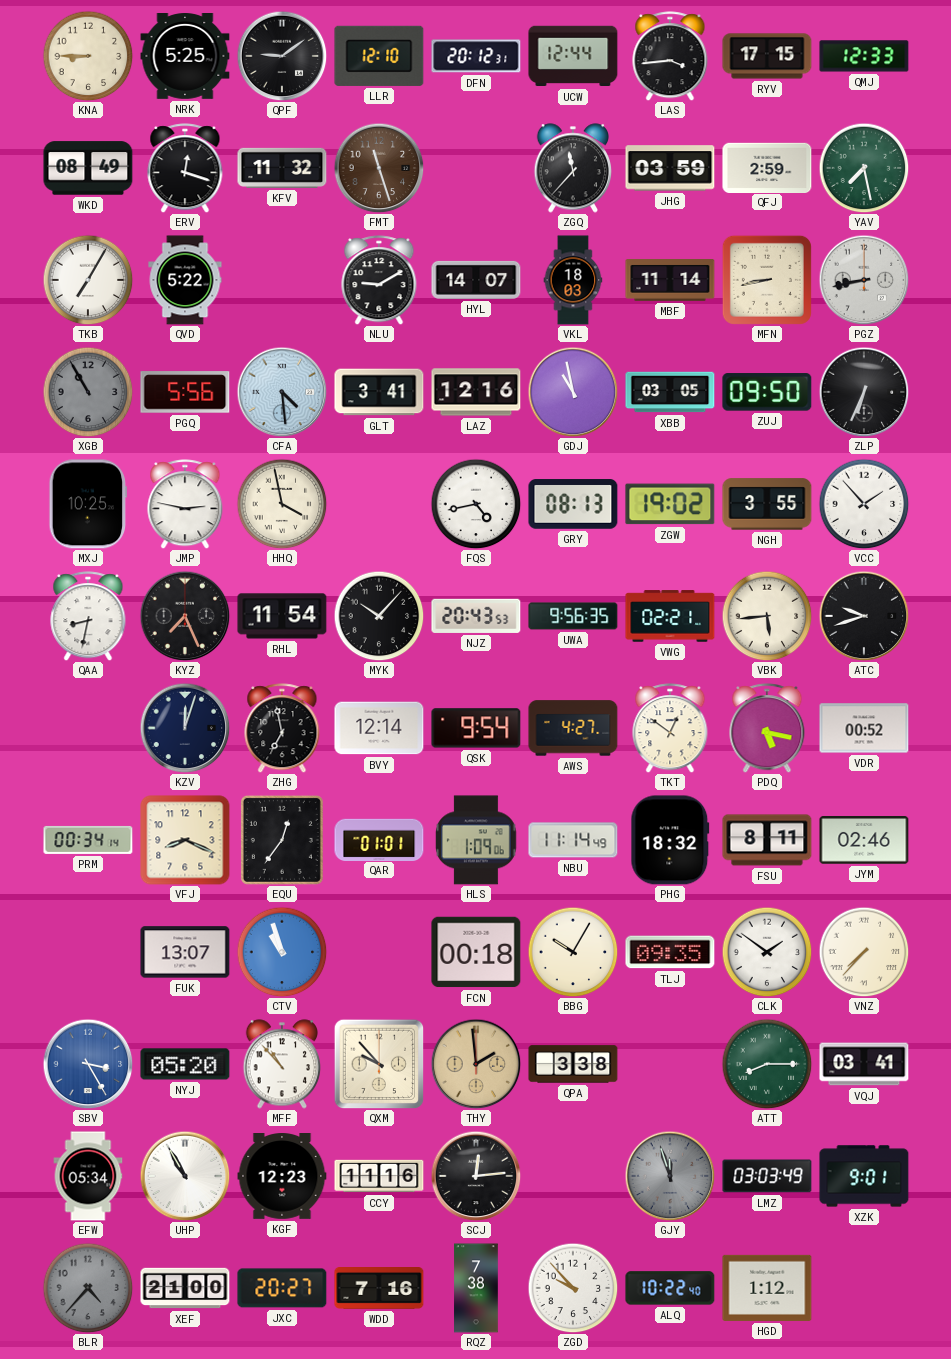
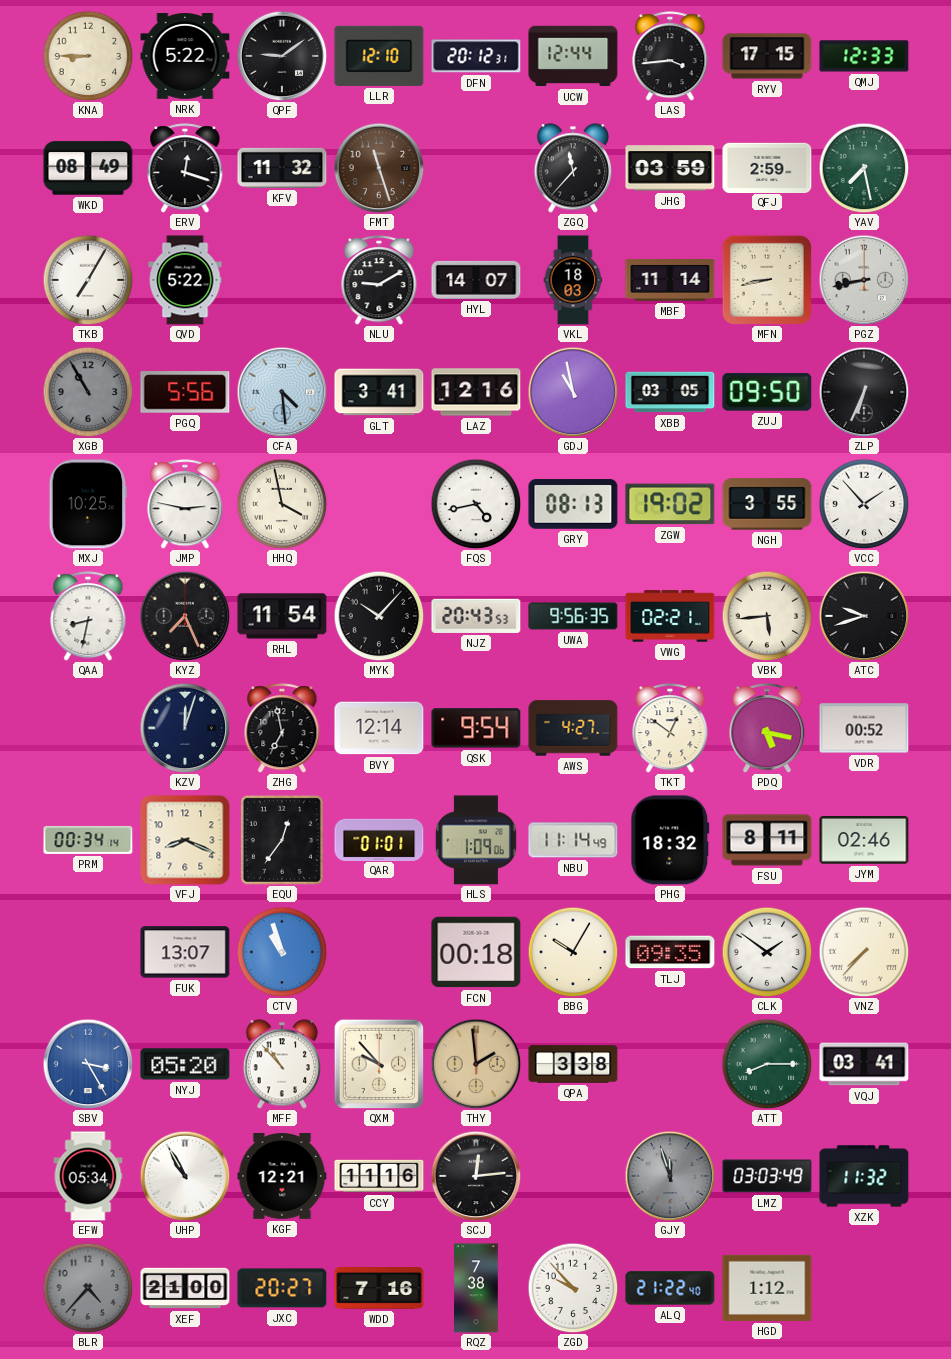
NRK: 5:25 -> 5:22
KGF: 12:23 -> 12:21
XZK: 9:01 -> 11:32
ALQ: 10:22 -> 21:22
